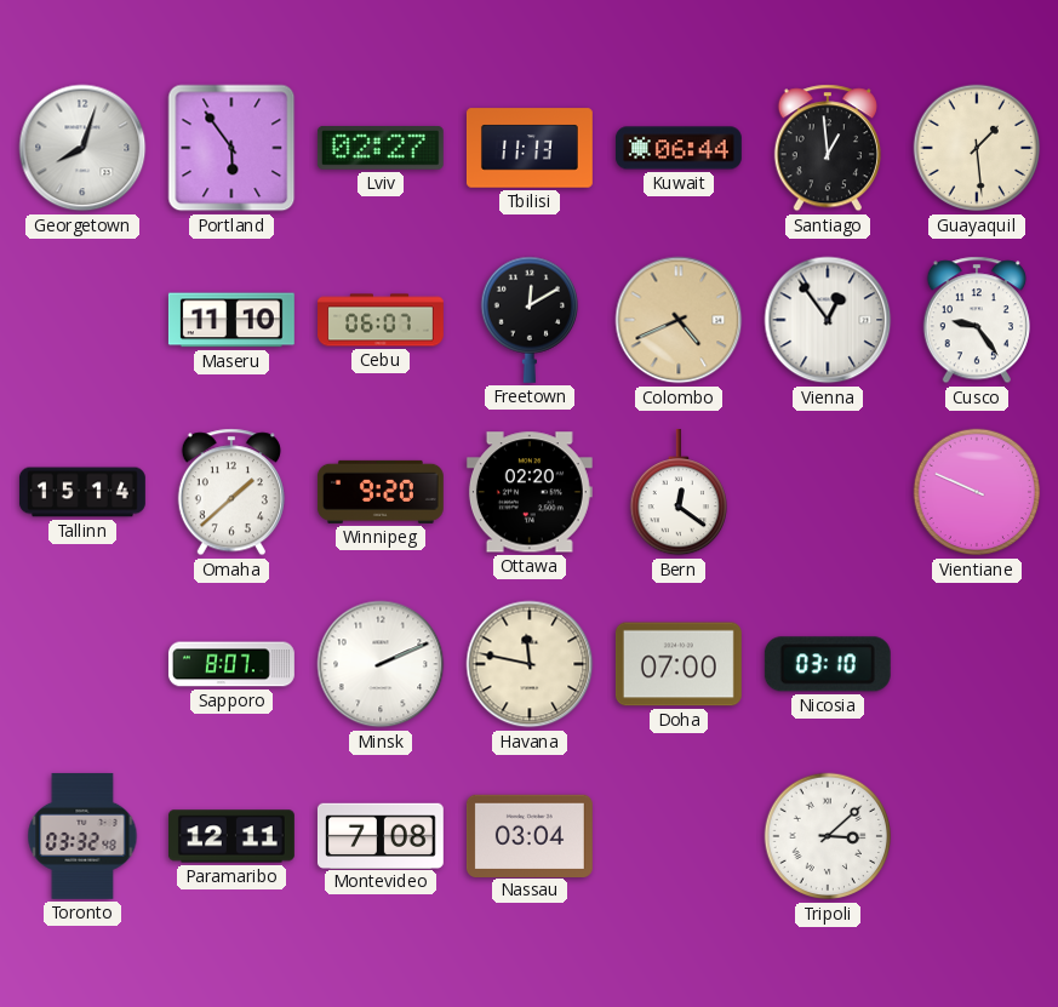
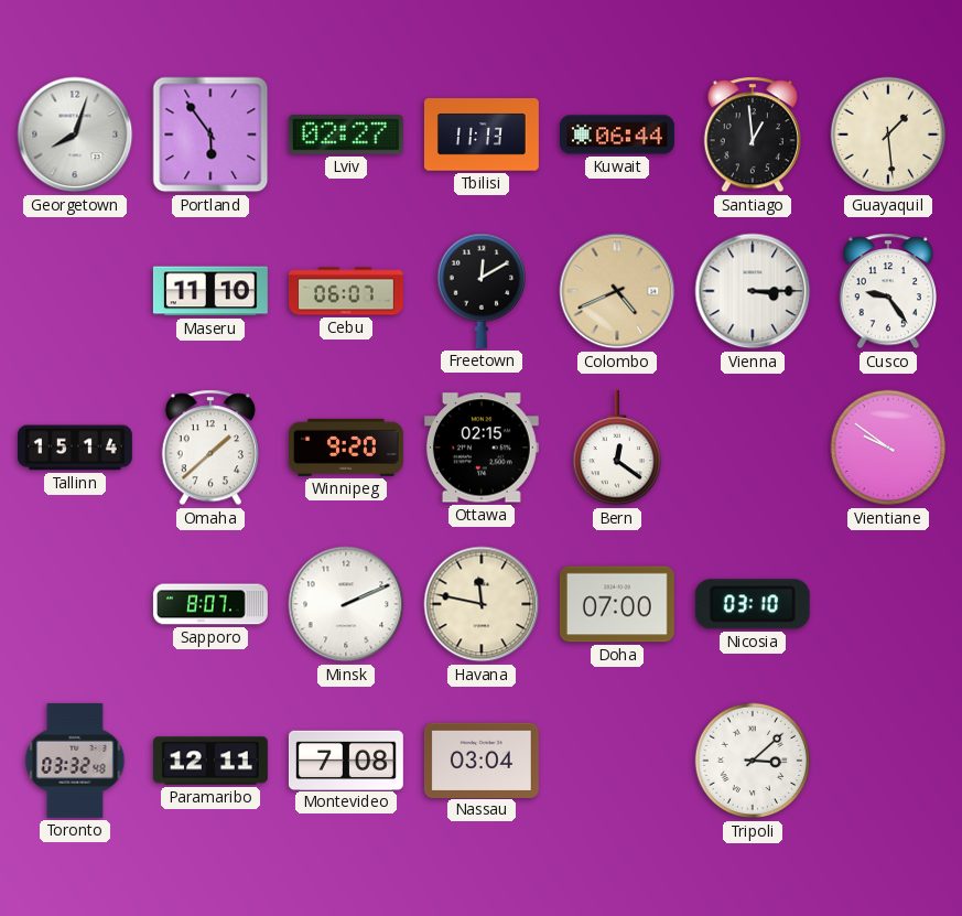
Vienna: 12:54 -> 3:15
Ottawa: 02:20 -> 02:15
Vientiane: 9:49 -> 9:51
